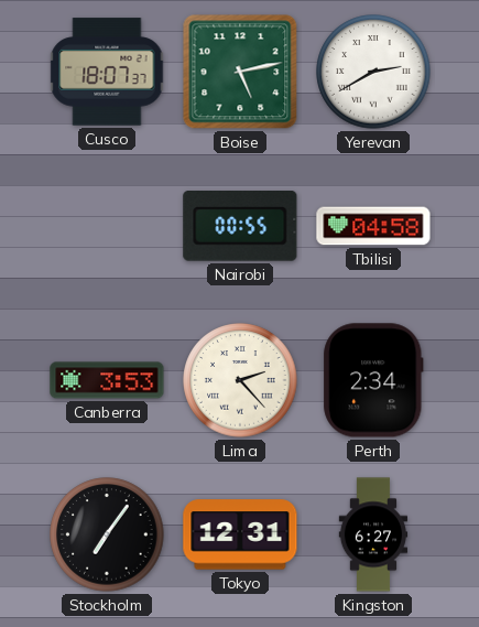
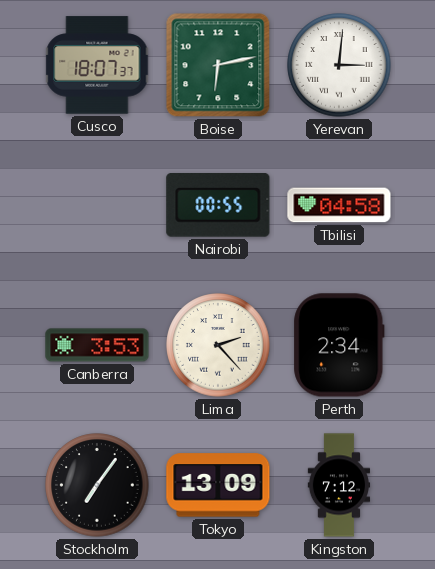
Boise: 5:13 -> 6:13
Yerevan: 2:40 -> 3:01
Tokyo: 12:31 -> 13:09
Kingston: 6:27 -> 7:12
